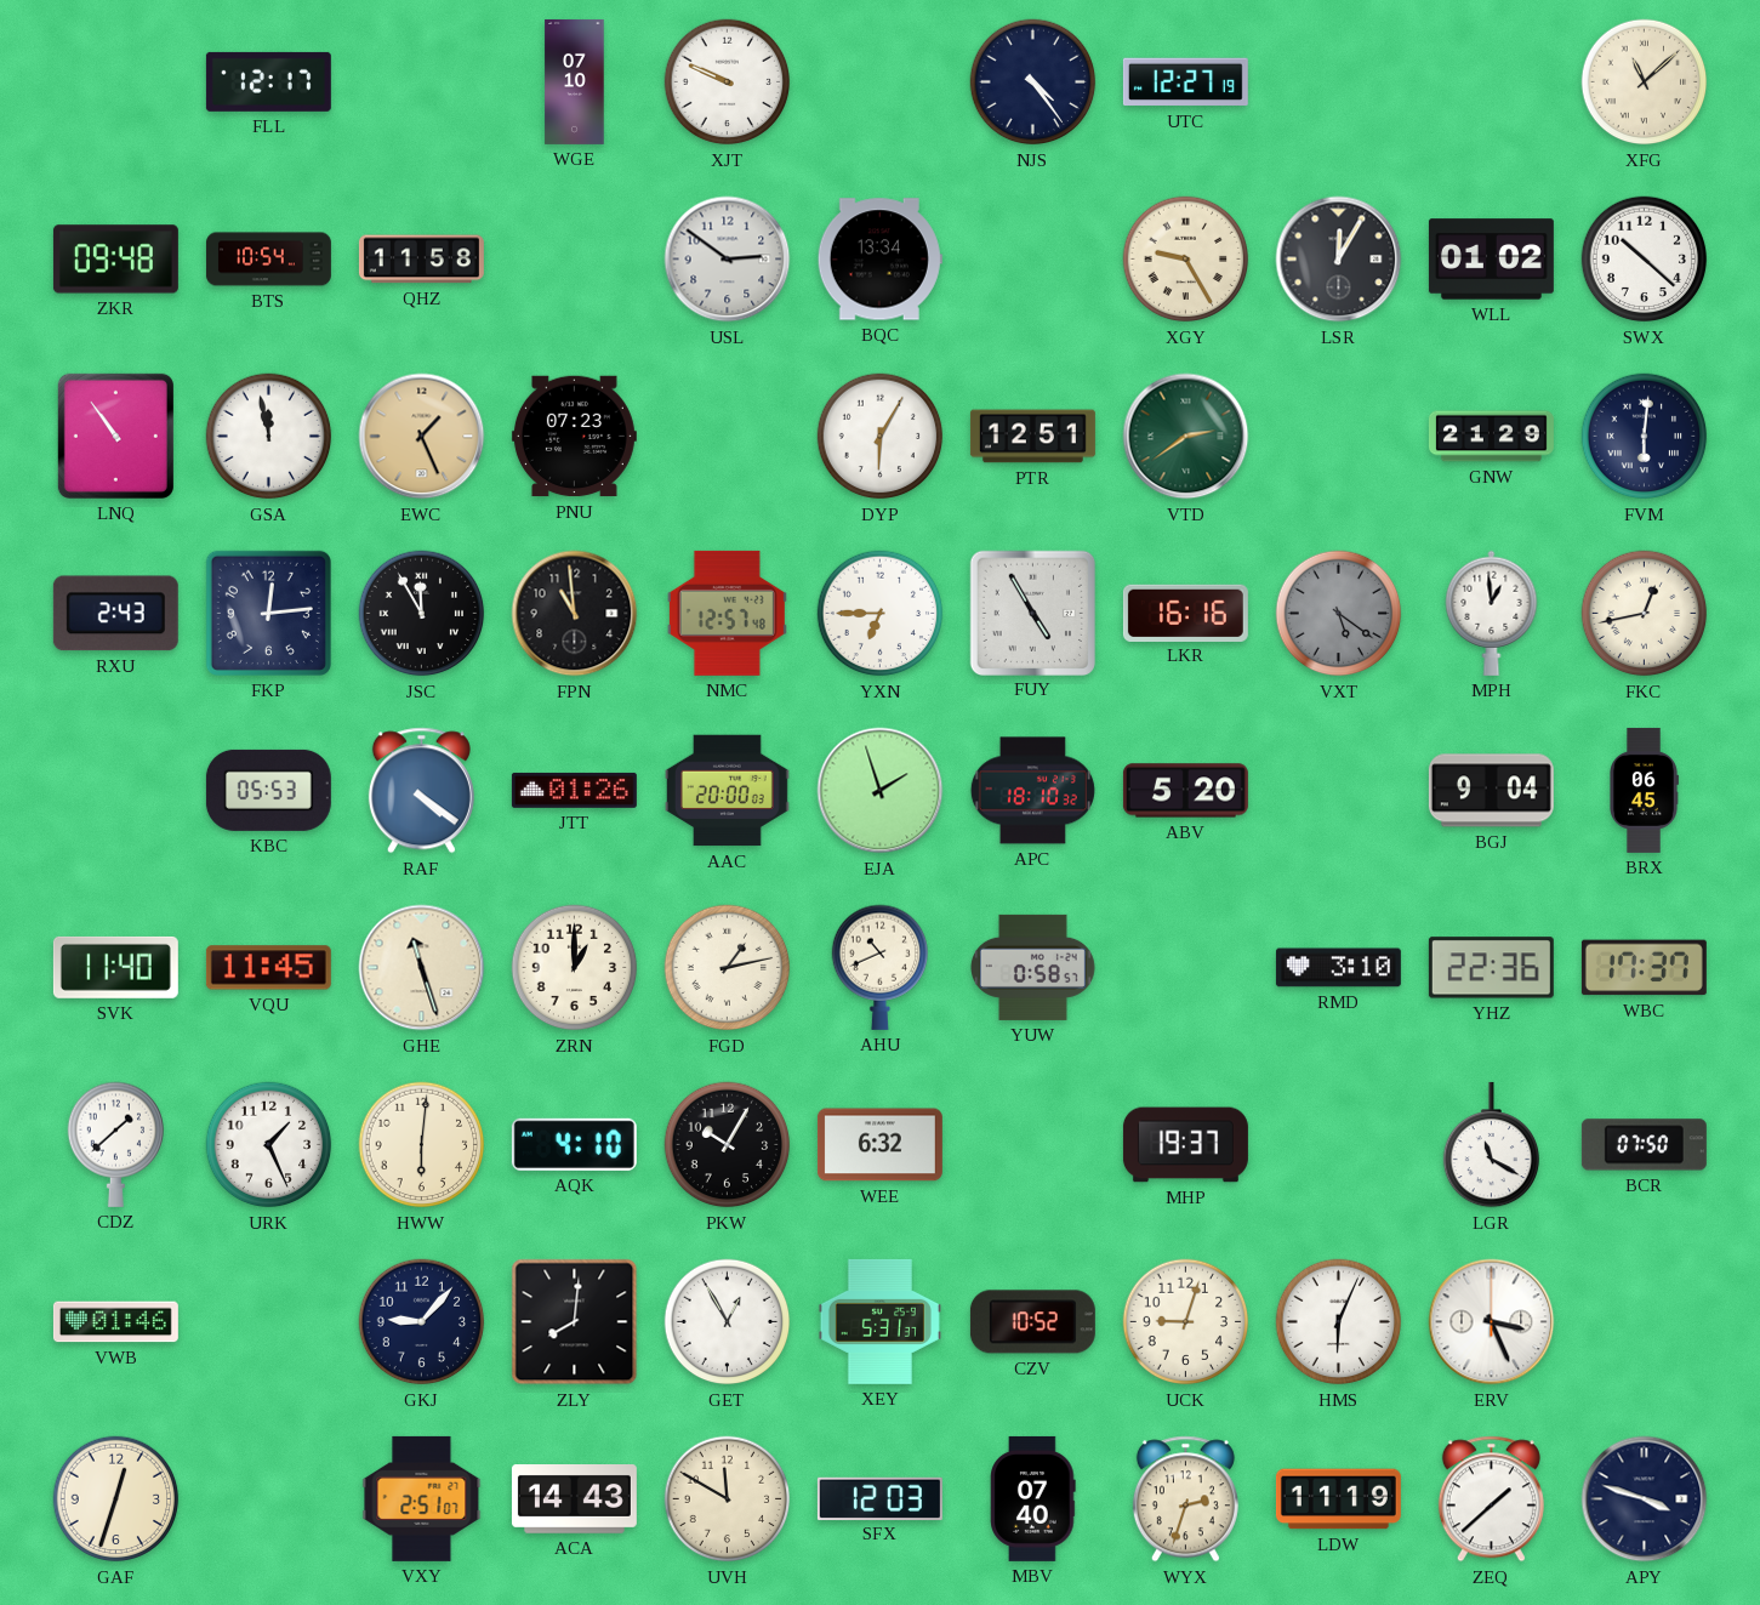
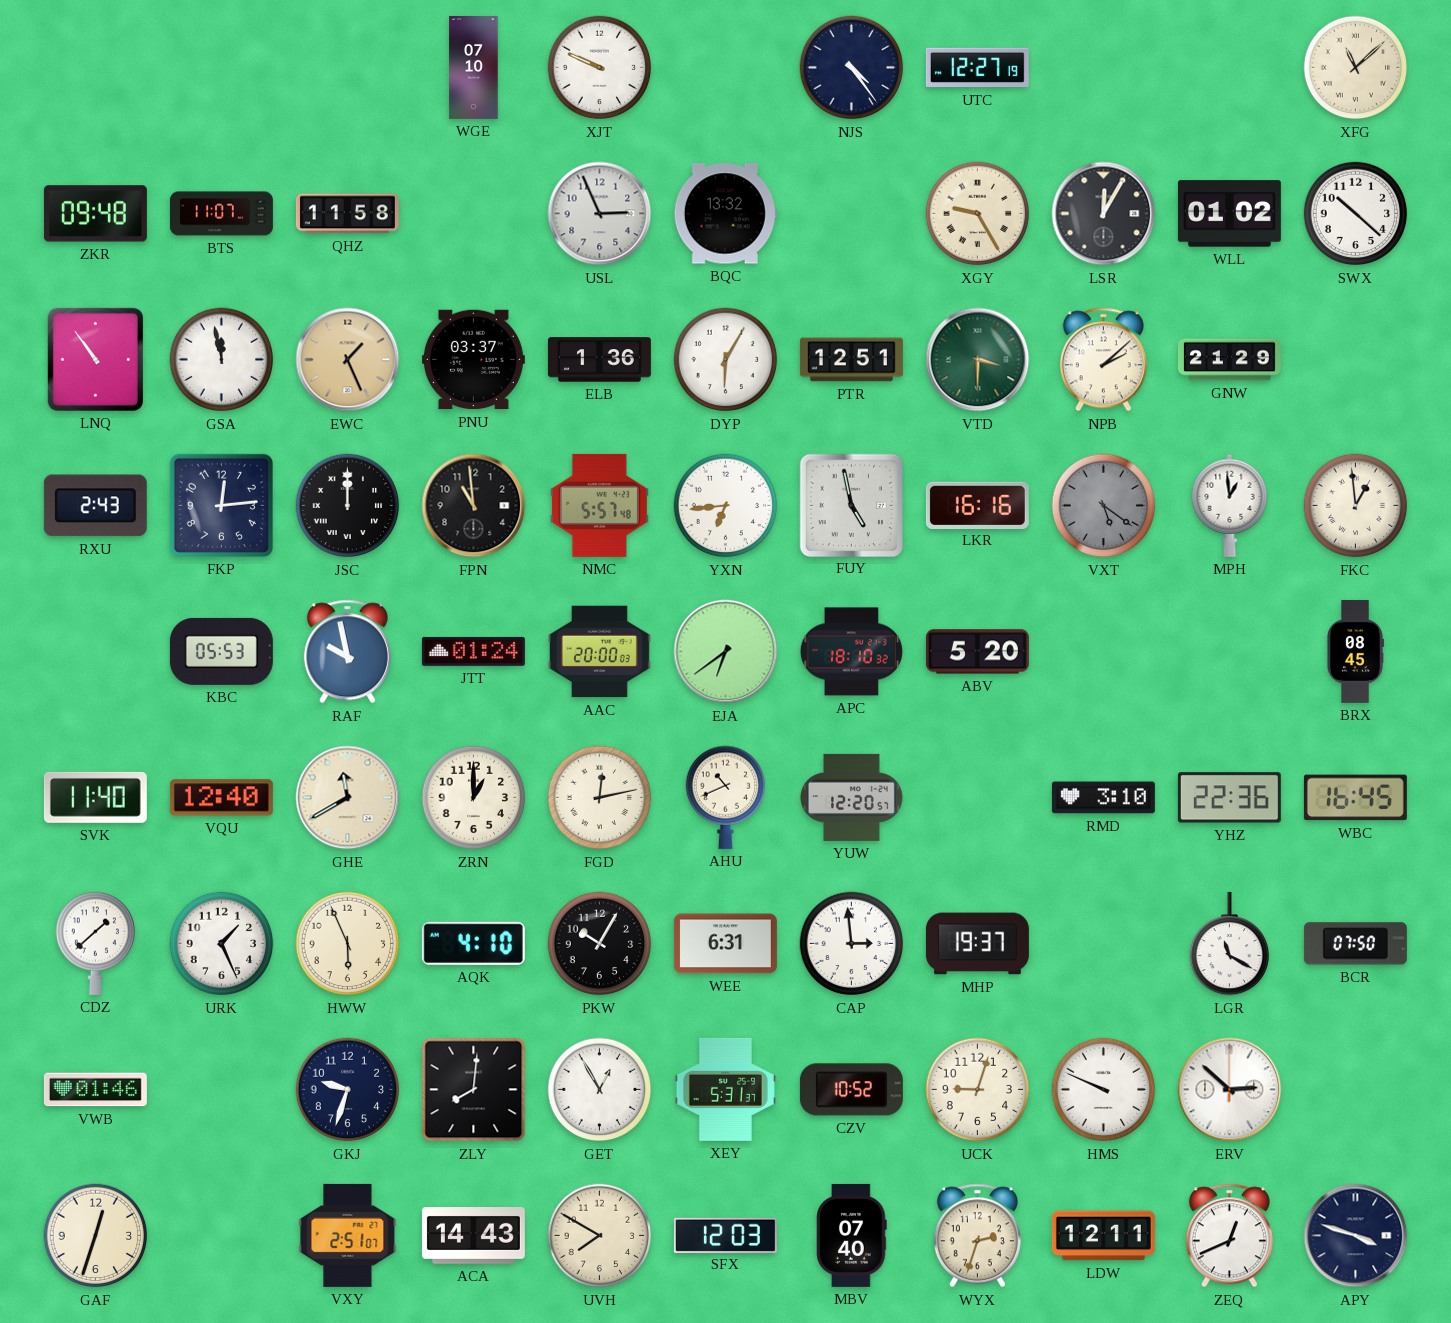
FLL: 12:17 -> none
BTS: 10:54 -> 11:07
USL: 2:51 -> 2:56
BQC: 13:34 -> 13:32
PNU: 07:23 -> 03:37
ELB: none -> 1:36
VTD: 2:39 -> 3:30
NPB: none -> 2:08
FVM: 6:01 -> none
JSC: 11:55 -> 12:00
NMC: 12:57 -> 5:57
YXN: 6:45 -> 6:44
FUY: 4:55 -> 4:58
FKC: 12:43 -> 12:59
RAF: 4:21 -> 9:58
JTT: 01:26 -> 01:24
EJA: 1:57 -> 6:39
BGJ: 9:04 -> none
BRX: 06:45 -> 08:45
VQU: 11:45 -> 12:40
GHE: 11:27 -> 11:40
FGD: 1:13 -> 12:13
YUW: 0:58 -> 12:20
WBC: 17:37 -> 16:45
HWW: 6:01 -> 5:56
WEE: 6:32 -> 6:31
CAP: none -> 2:59
GKJ: 9:07 -> 9:33
HMS: 6:04 -> 9:49
ERV: 3:26 -> 2:52
UVH: 11:50 -> 7:50
LDW: 11:19 -> 12:11
ZEQ: 1:38 -> 12:41
